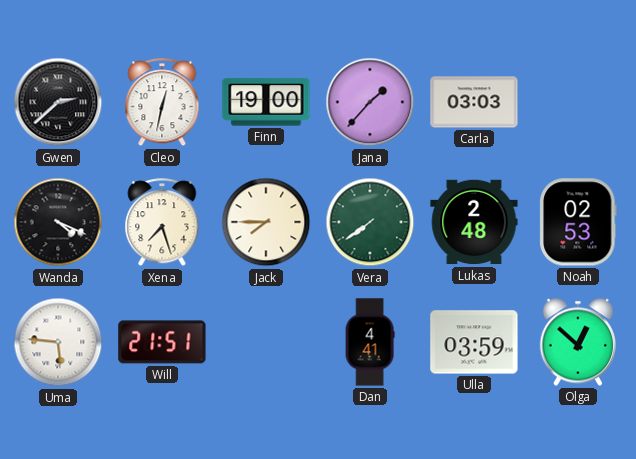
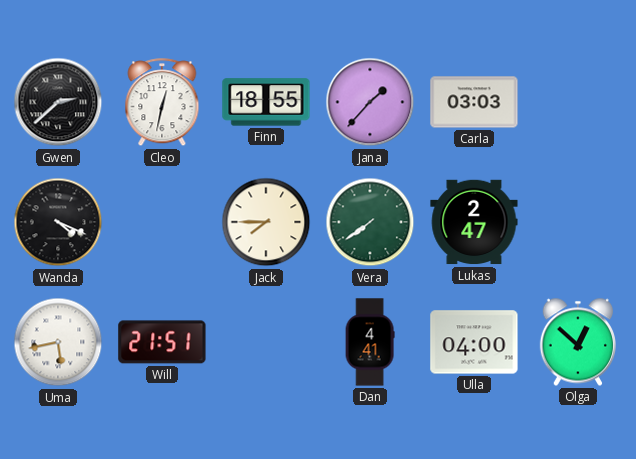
Finn: 19:00 -> 18:55
Xena: 7:27 -> none
Lukas: 2:48 -> 2:47
Noah: 02:53 -> none
Uma: 5:46 -> 5:43
Ulla: 03:59 -> 04:00
